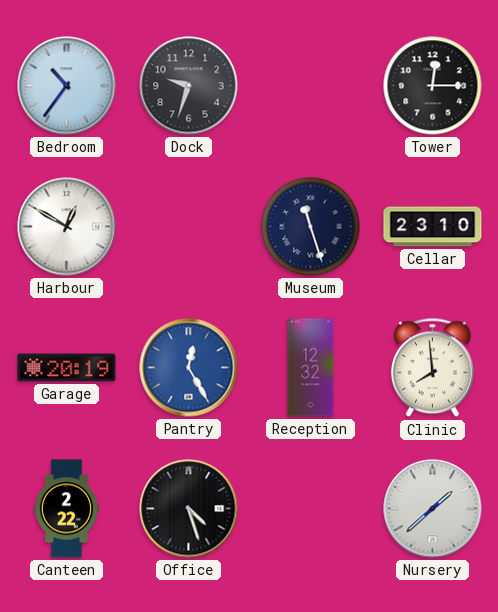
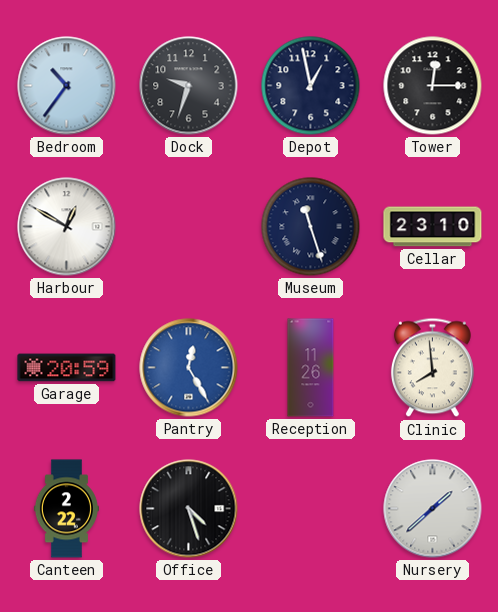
Depot: none -> 12:58
Garage: 20:19 -> 20:59
Reception: 12:32 -> 11:26
